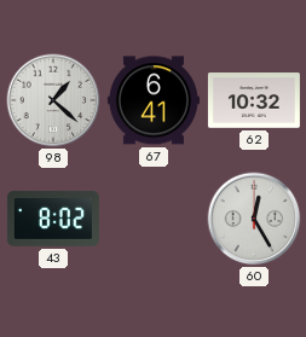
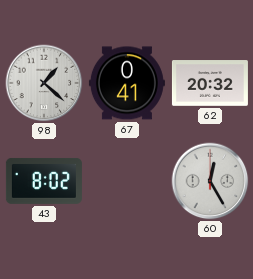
67: 6:41 -> 0:41
62: 10:32 -> 20:32
